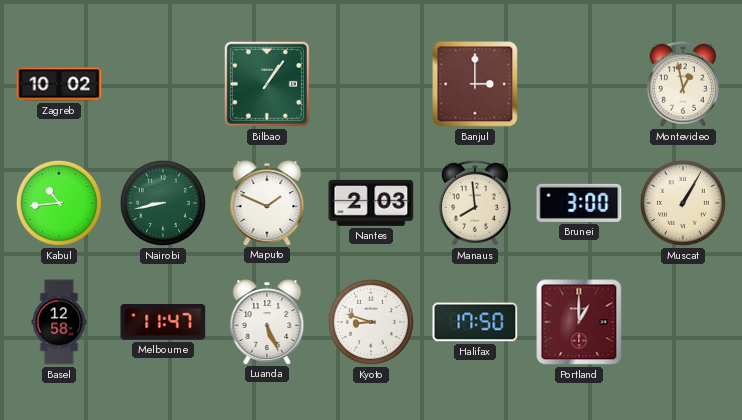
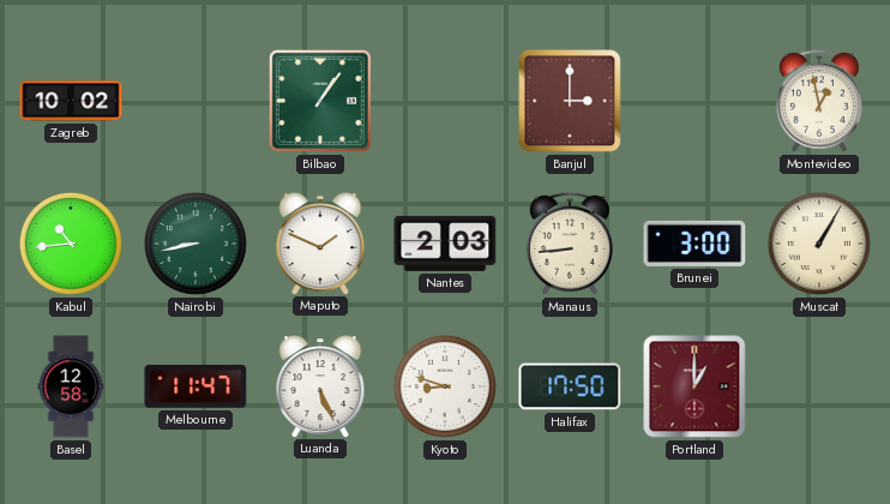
Manaus: 7:59 -> 8:44
